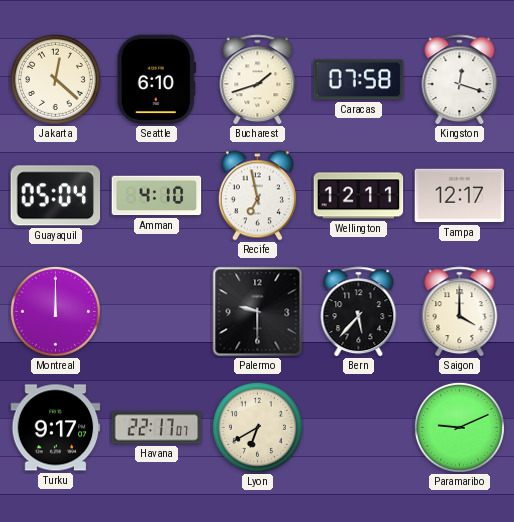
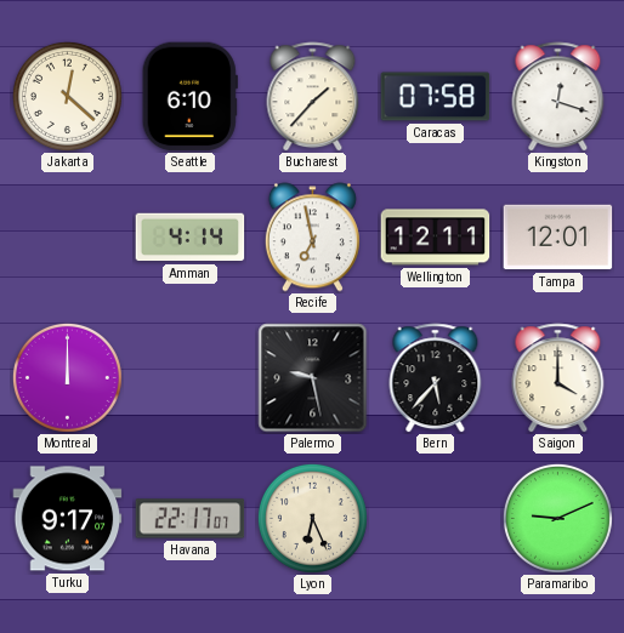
Bucharest: 1:42 -> 1:37
Guayaquil: 05:04 -> none
Amman: 4:10 -> 4:14
Tampa: 12:17 -> 12:01
Palermo: 9:30 -> 9:28
Lyon: 6:40 -> 6:26
